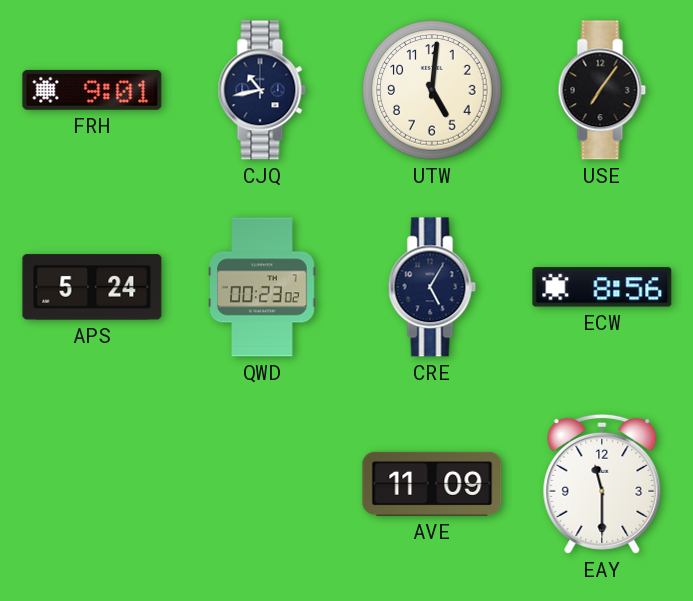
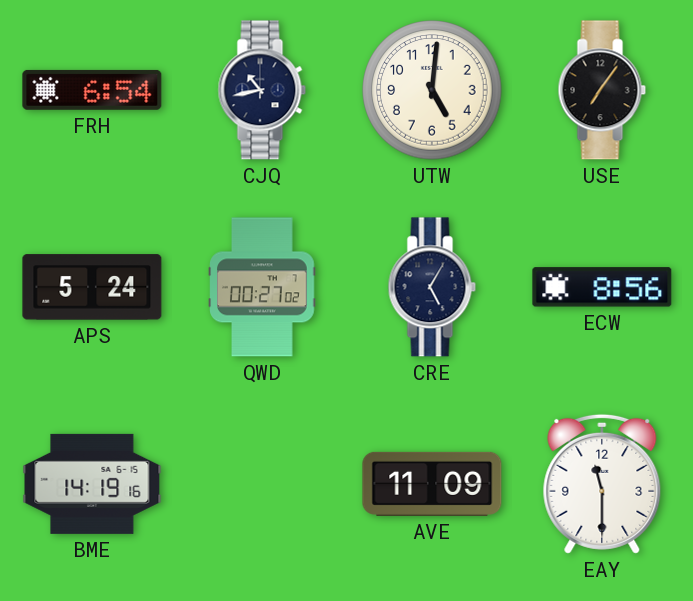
FRH: 9:01 -> 6:54
QWD: 00:23 -> 00:27
BME: none -> 14:19
